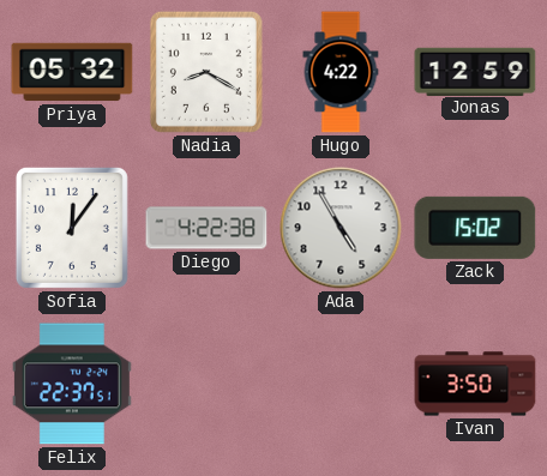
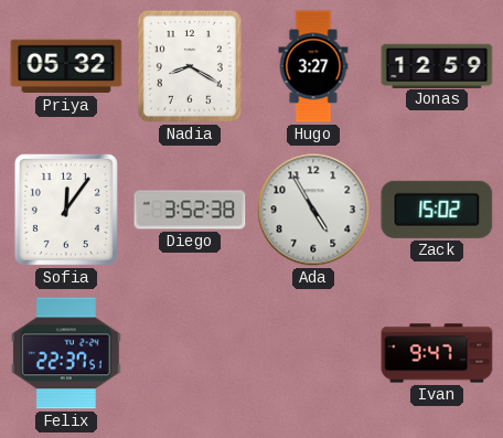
Hugo: 4:22 -> 3:27
Diego: 4:22 -> 3:52
Ivan: 3:50 -> 9:47
